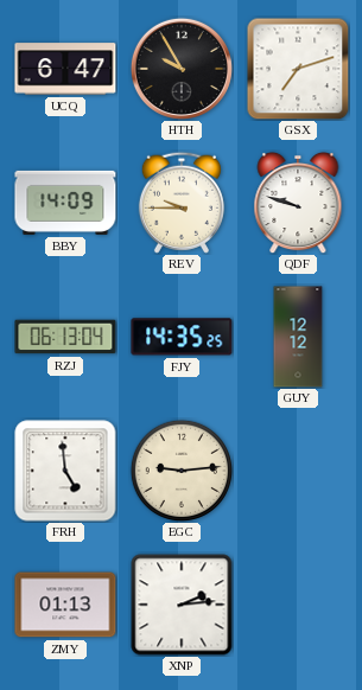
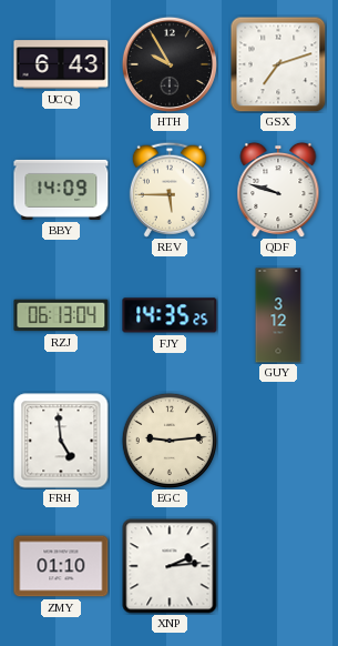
UCQ: 6:47 -> 6:43
REV: 9:45 -> 5:45
GUY: 12:12 -> 3:12
ZMY: 01:13 -> 01:10
